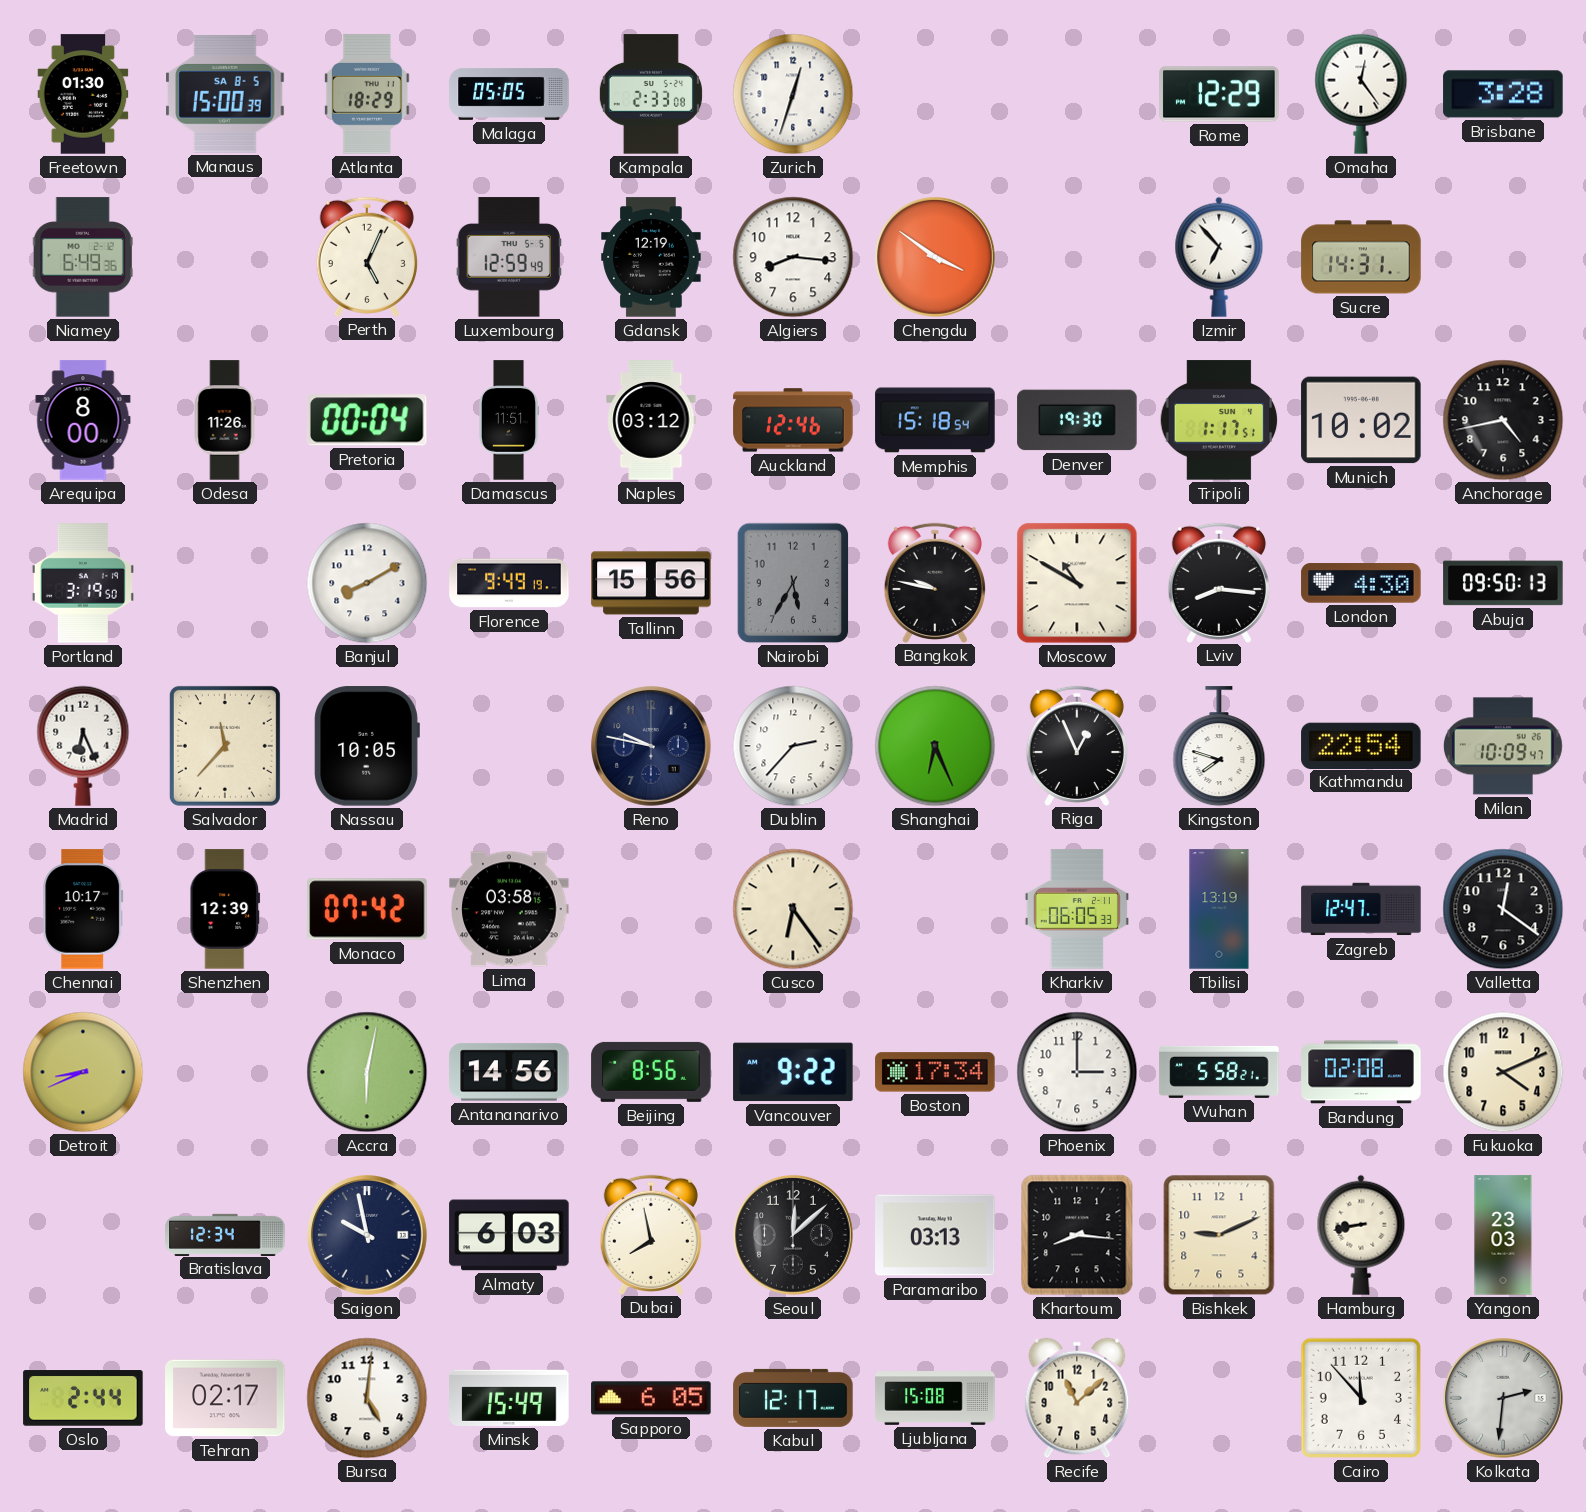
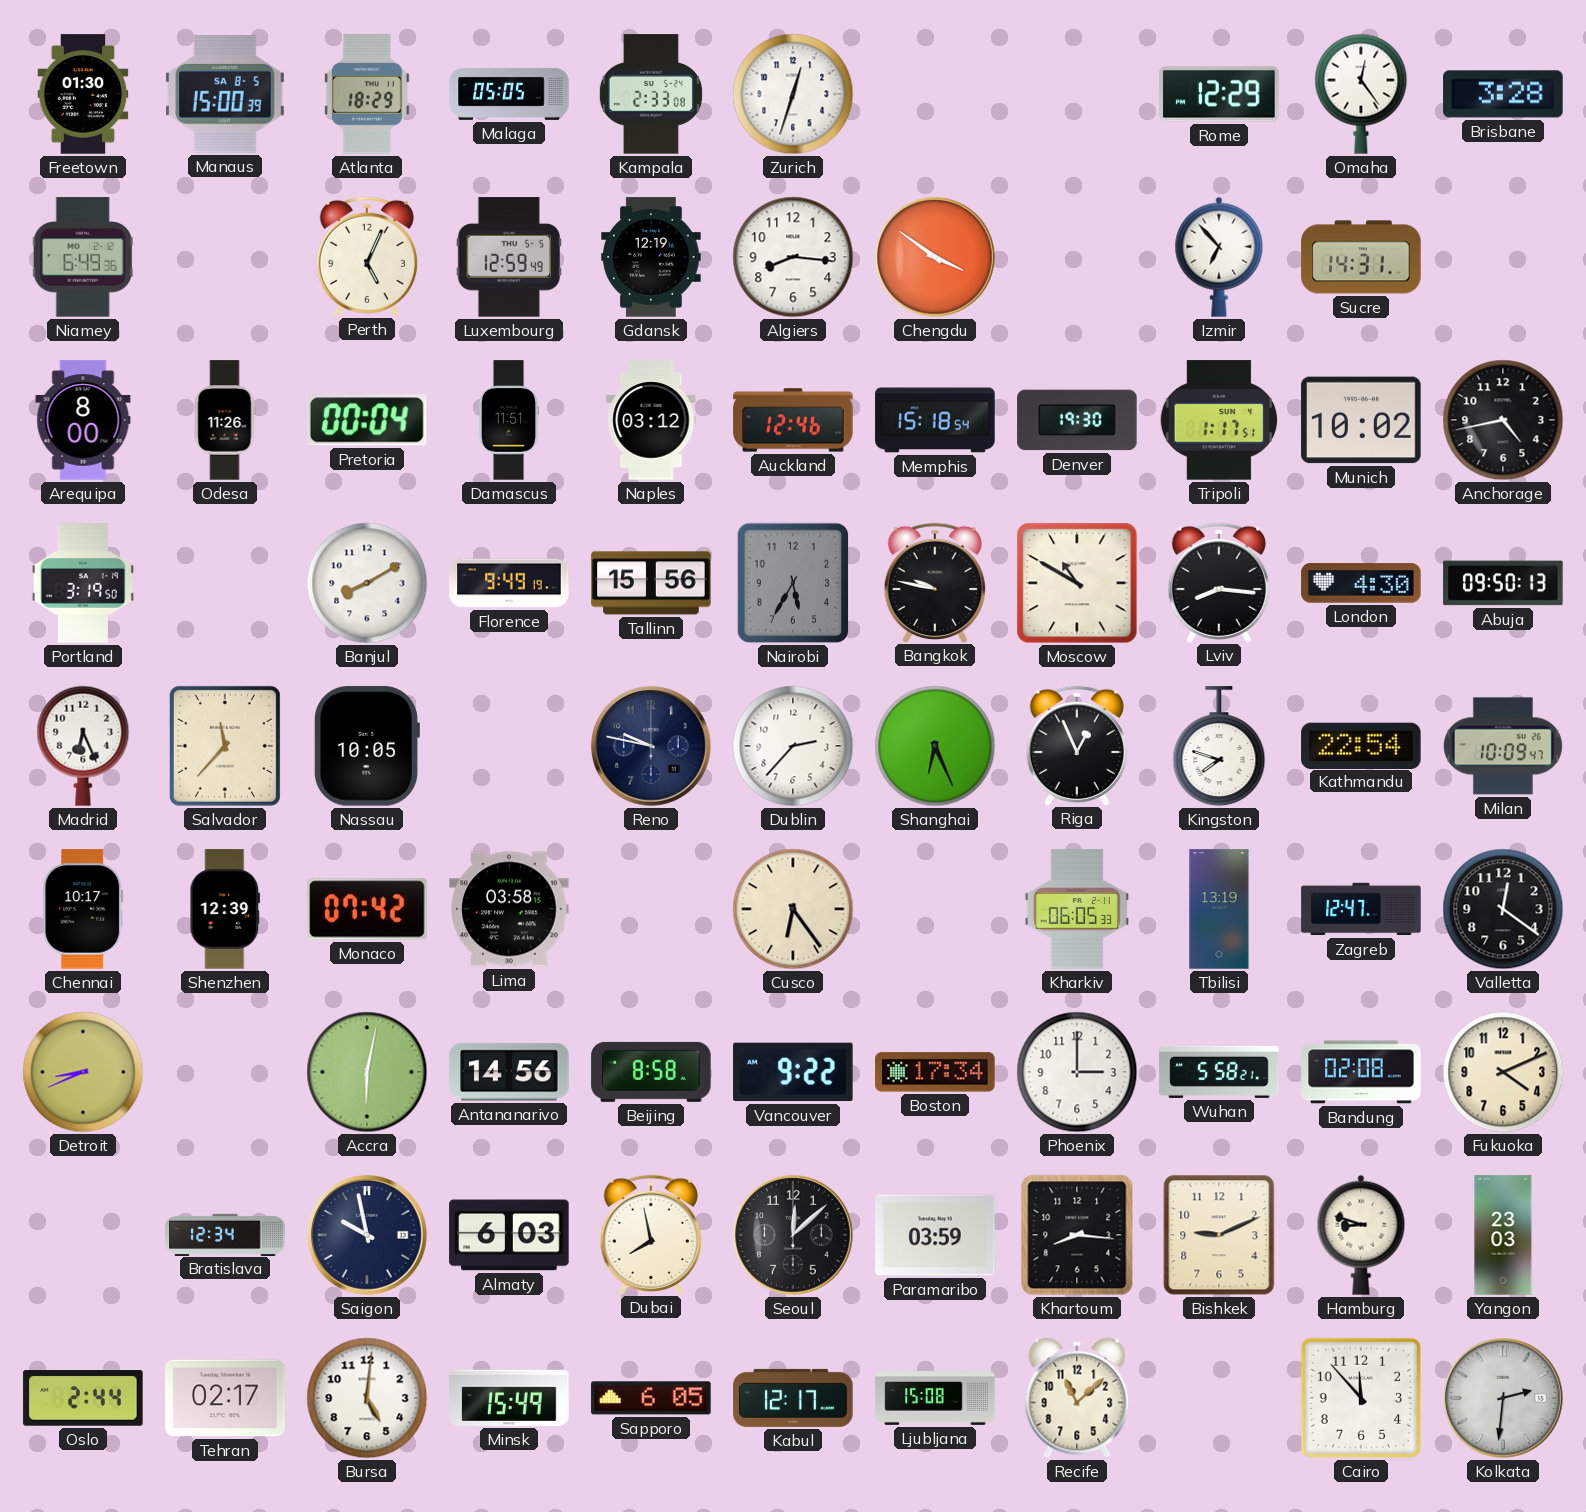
Beijing: 8:56 -> 8:58
Paramaribo: 03:13 -> 03:59
Hamburg: 8:43 -> 8:48
